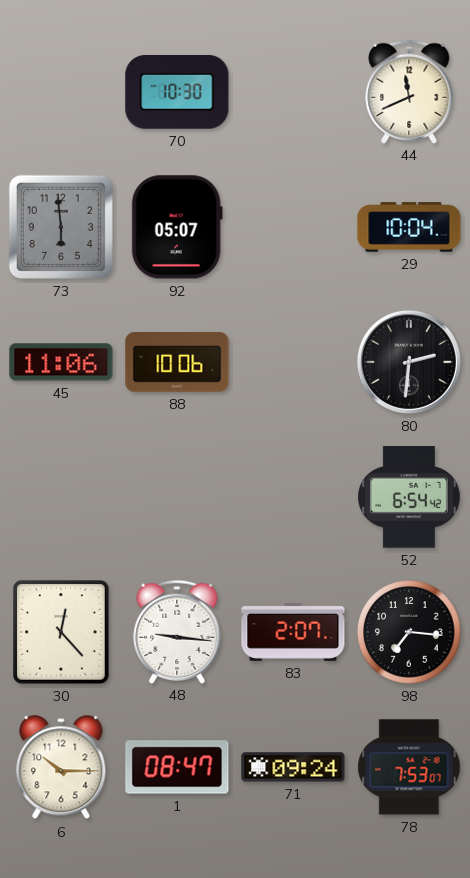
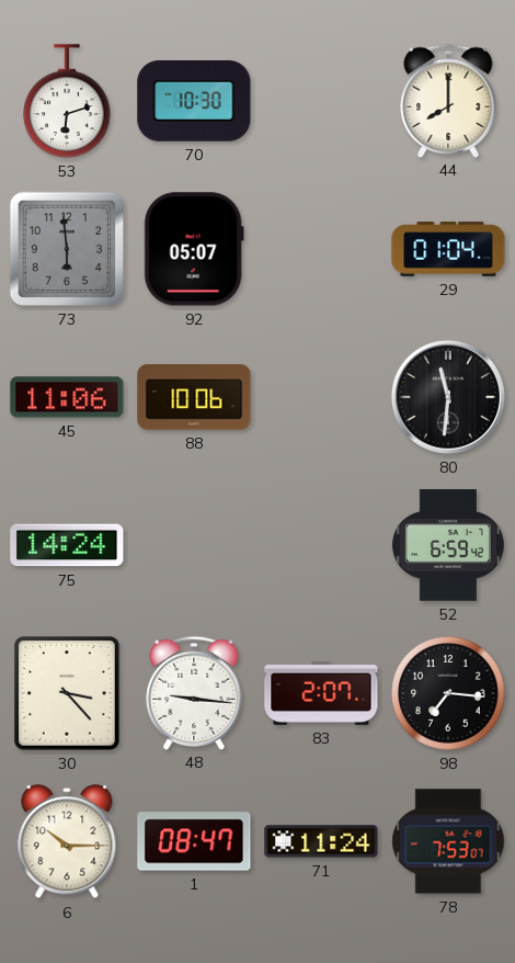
53: none -> 6:12
44: 11:41 -> 8:00
29: 10:04 -> 01:04
80: 2:31 -> 11:31
75: none -> 14:24
52: 6:54 -> 6:59
30: 12:23 -> 3:23
71: 09:24 -> 11:24
